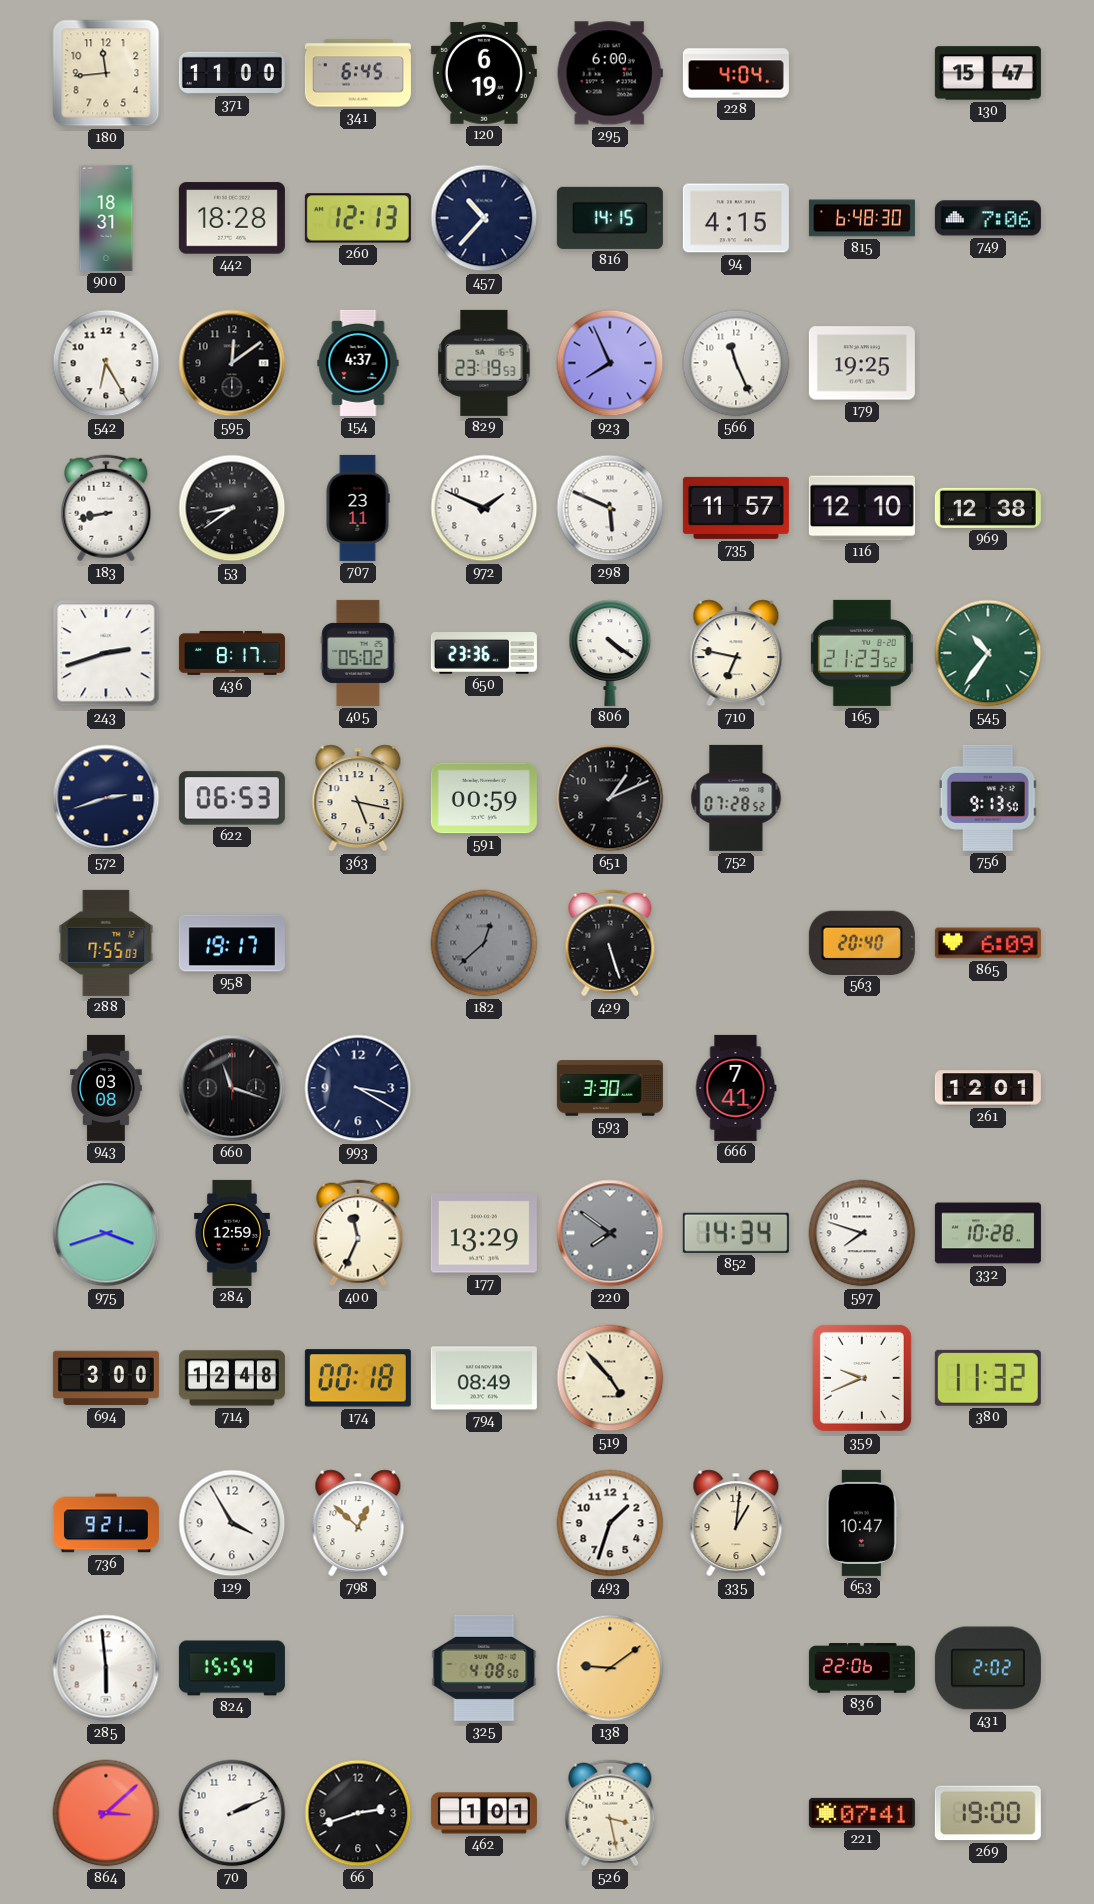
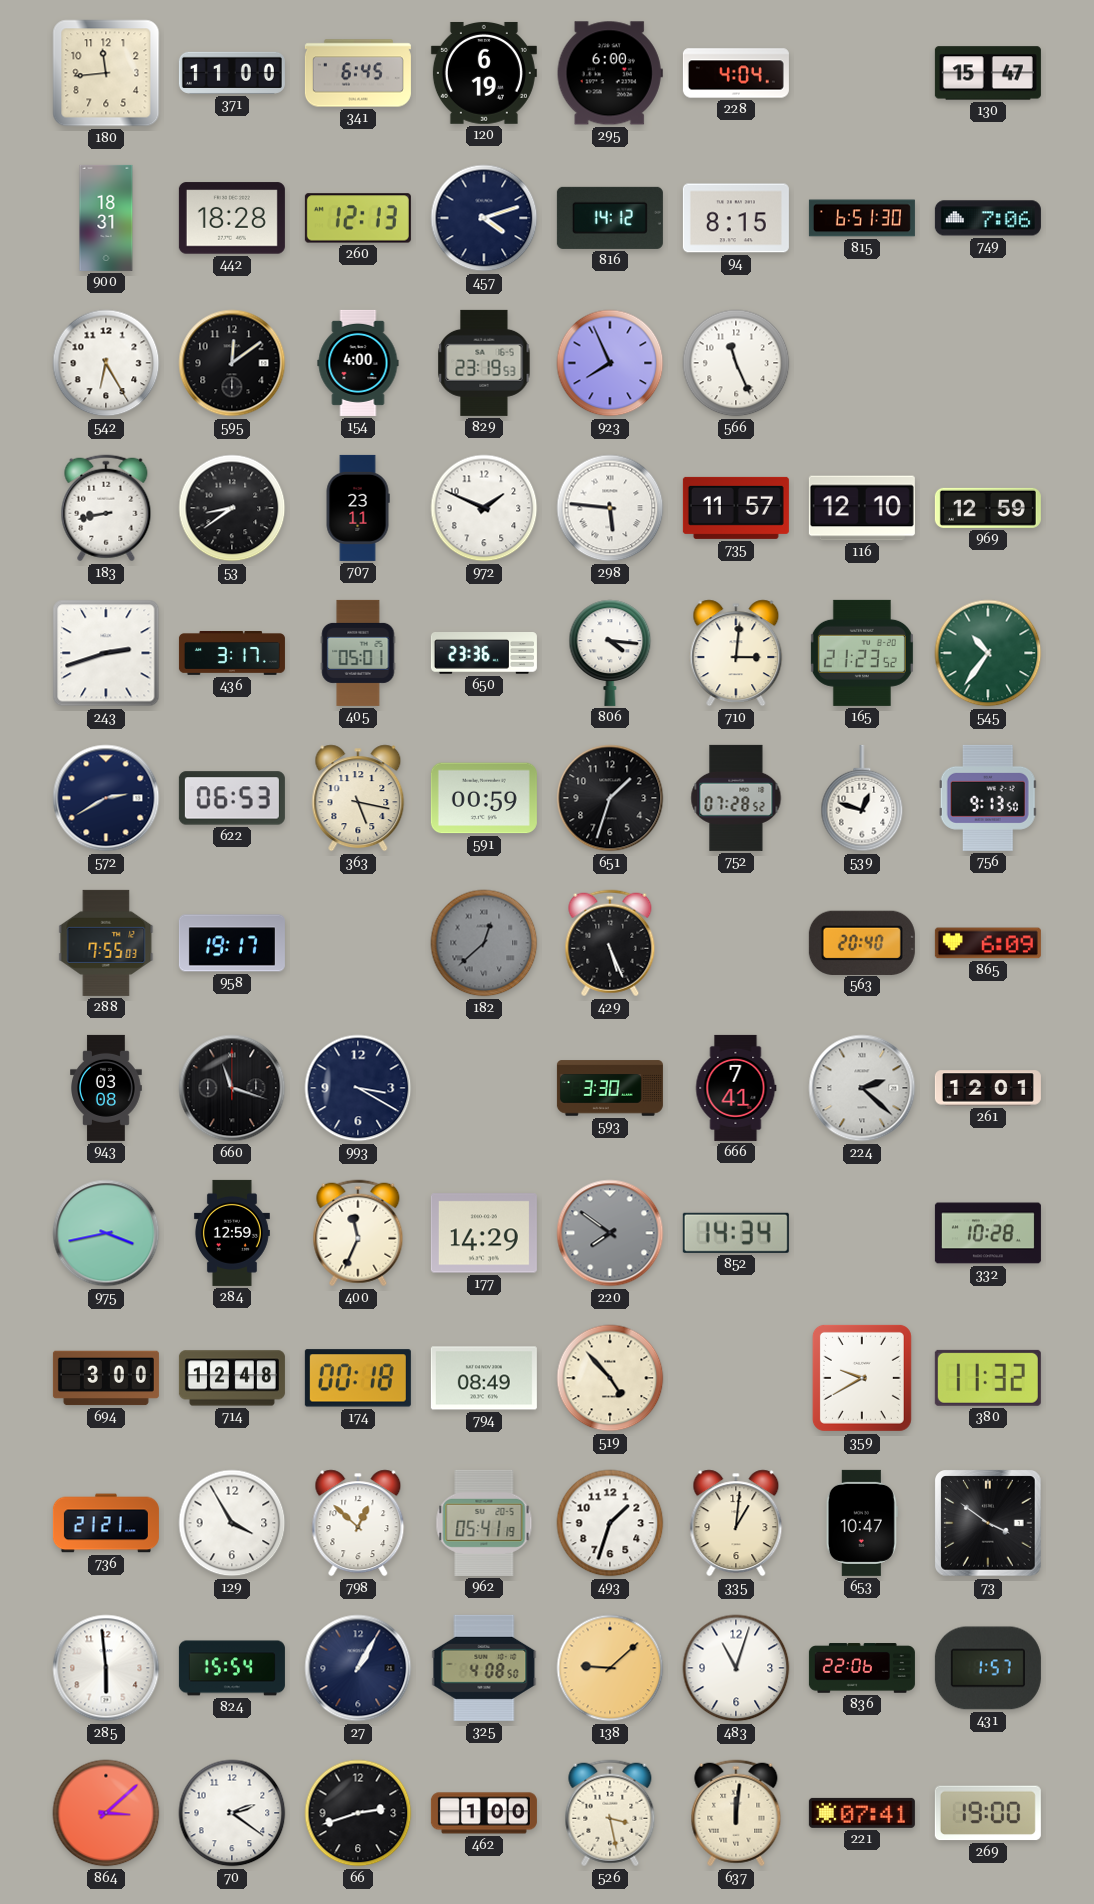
457: 10:37 -> 4:12
816: 14:15 -> 14:12
94: 4:15 -> 8:15
815: 6:48 -> 6:51
154: 4:37 -> 4:00
179: 19:25 -> none
298: 5:49 -> 5:46
969: 12:38 -> 12:59
436: 8:17 -> 3:17
405: 05:02 -> 05:01
806: 4:21 -> 4:16
710: 6:47 -> 3:01
572: 2:42 -> 2:40
651: 1:11 -> 1:33
539: none -> 12:48
429: 5:27 -> 5:26
224: none -> 2:22
975: 3:42 -> 3:43
177: 13:29 -> 14:29
597: 7:48 -> none
359: 9:41 -> 9:40
736: 9:21 -> 21:21
962: none -> 05:41
73: none -> 3:51
27: none -> 1:05
138: 9:09 -> 9:08
483: none -> 11:03
431: 2:02 -> 1:57
70: 2:11 -> 2:21
462: 1:01 -> 1:00
637: none -> 12:01
